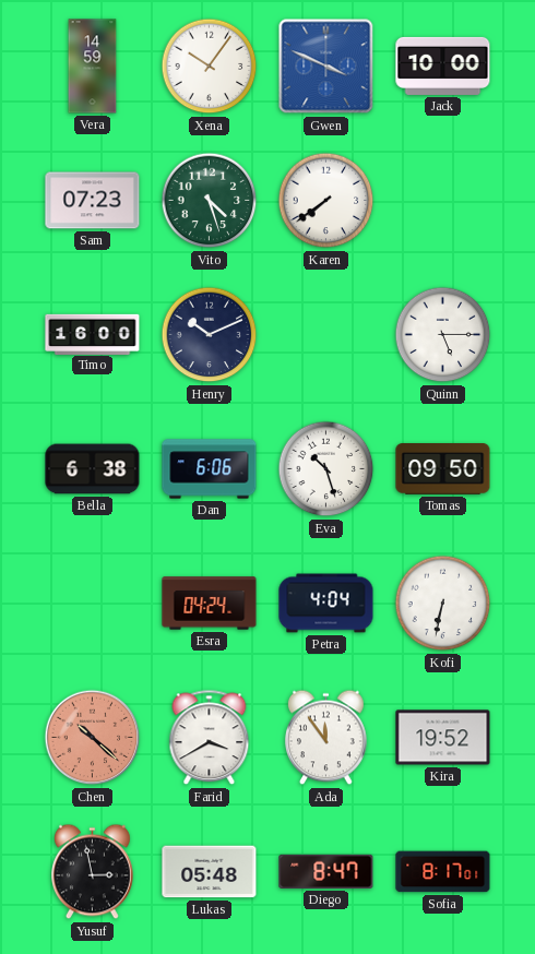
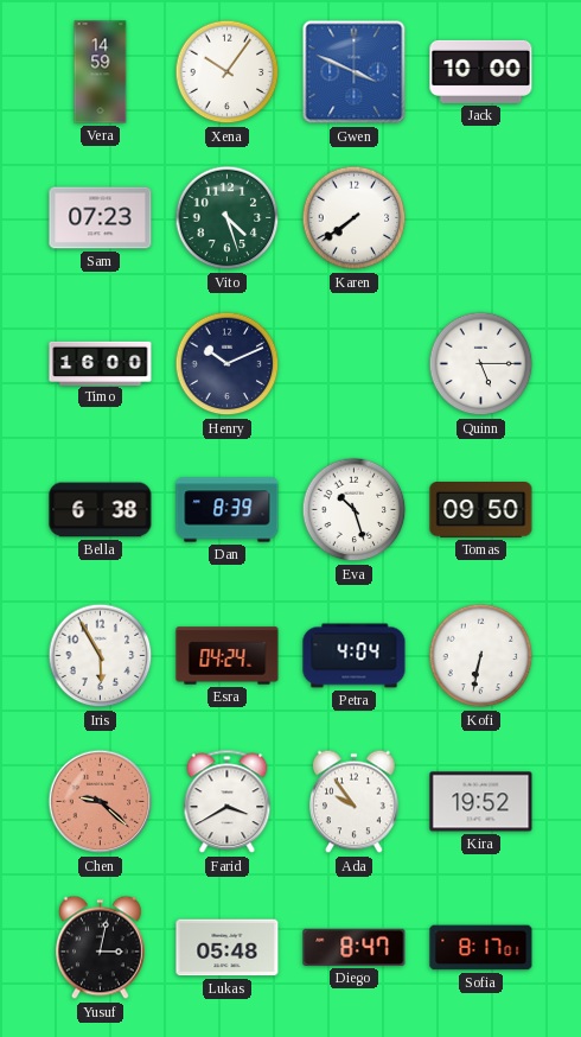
Dan: 6:06 -> 8:39
Iris: none -> 5:55
Chen: 10:22 -> 9:22
Ada: 11:54 -> 9:54
Yusuf: 2:58 -> 3:02
